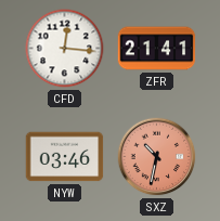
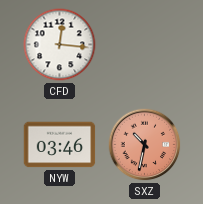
ZFR: 21:41 -> none
